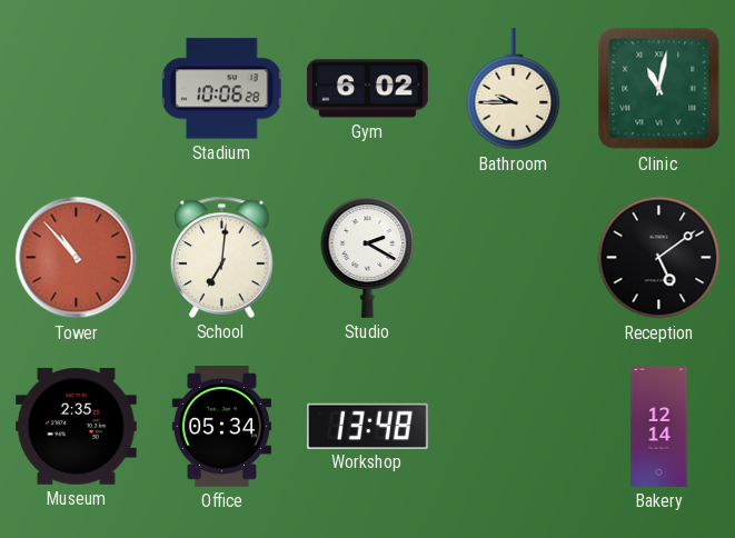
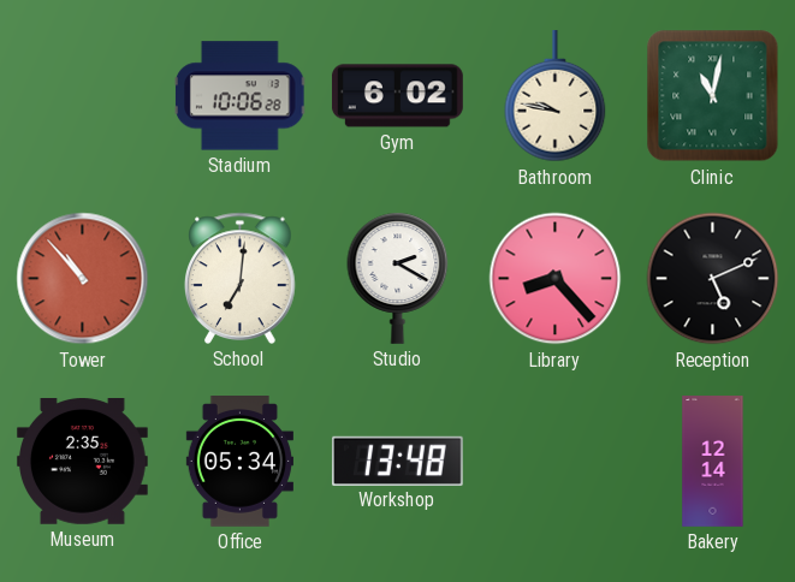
Bathroom: 9:45 -> 9:47
Library: none -> 8:23
Reception: 5:09 -> 5:11
